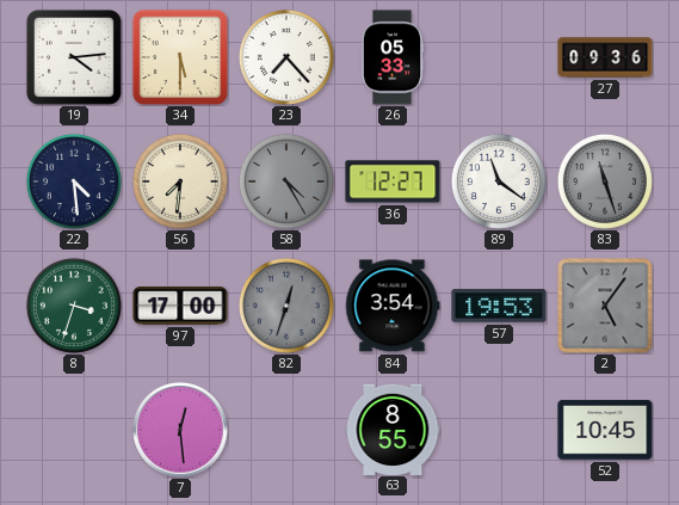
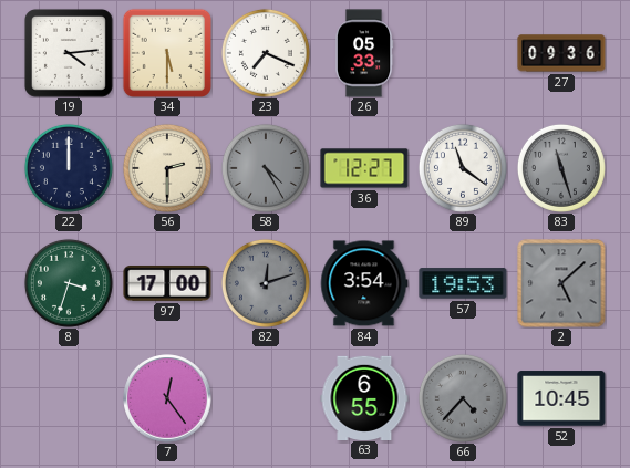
23: 7:23 -> 7:19
22: 4:29 -> 12:00
56: 7:31 -> 2:30
82: 12:33 -> 12:12
2: 5:06 -> 5:08
7: 12:29 -> 12:24
63: 8:55 -> 6:55
66: none -> 4:37
